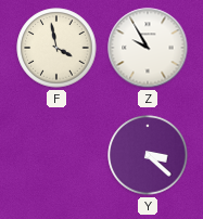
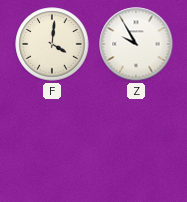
F: 3:58 -> 4:01
Y: 3:22 -> none
